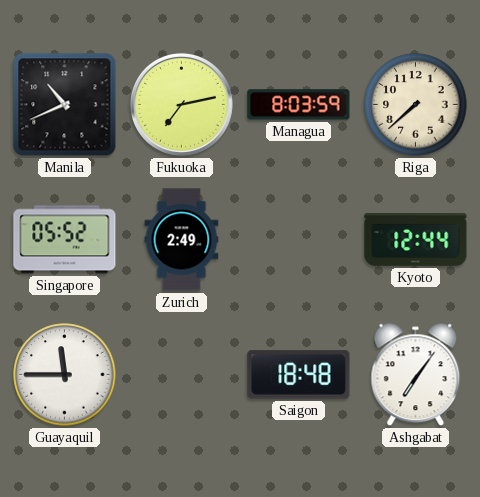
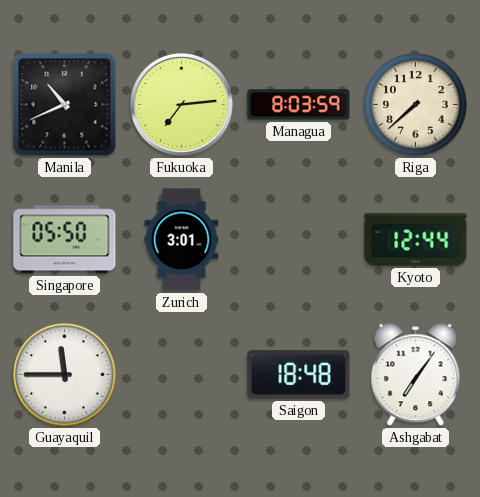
Fukuoka: 7:13 -> 7:14
Singapore: 05:52 -> 05:50
Zurich: 2:49 -> 3:01
